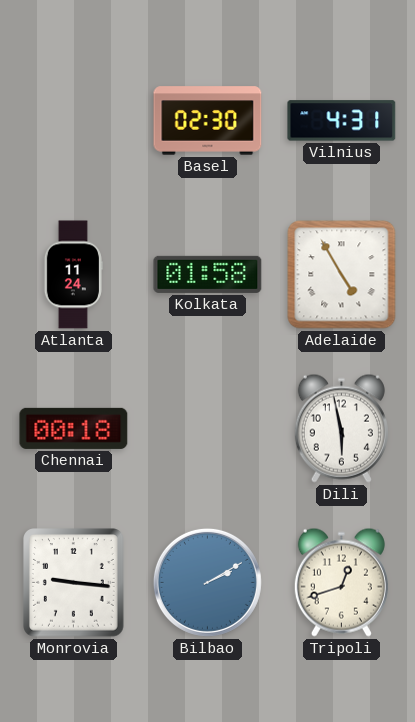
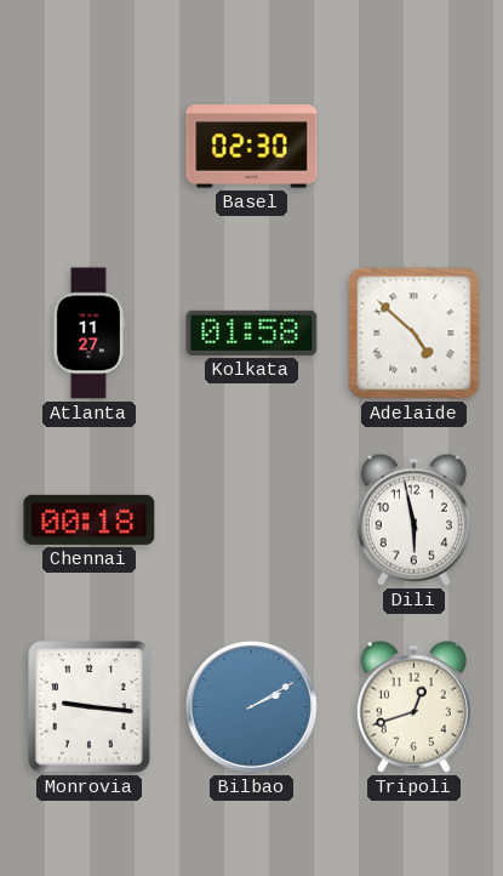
Vilnius: 4:31 -> none
Atlanta: 11:24 -> 11:27
Adelaide: 4:55 -> 4:52
